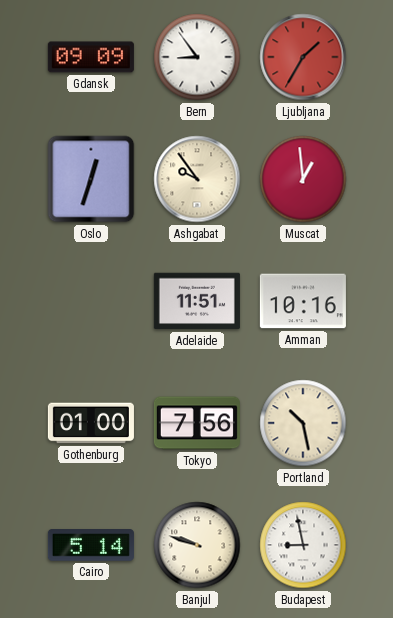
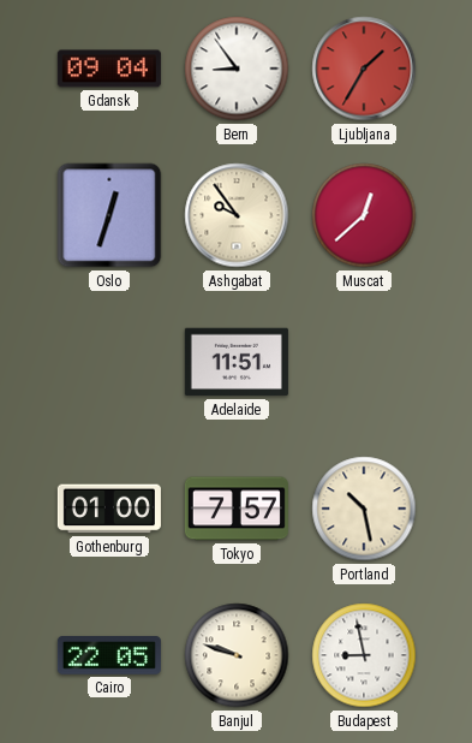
Gdansk: 09:09 -> 09:04
Muscat: 12:59 -> 12:38
Amman: 10:16 -> none
Tokyo: 7:56 -> 7:57
Cairo: 5:14 -> 22:05
